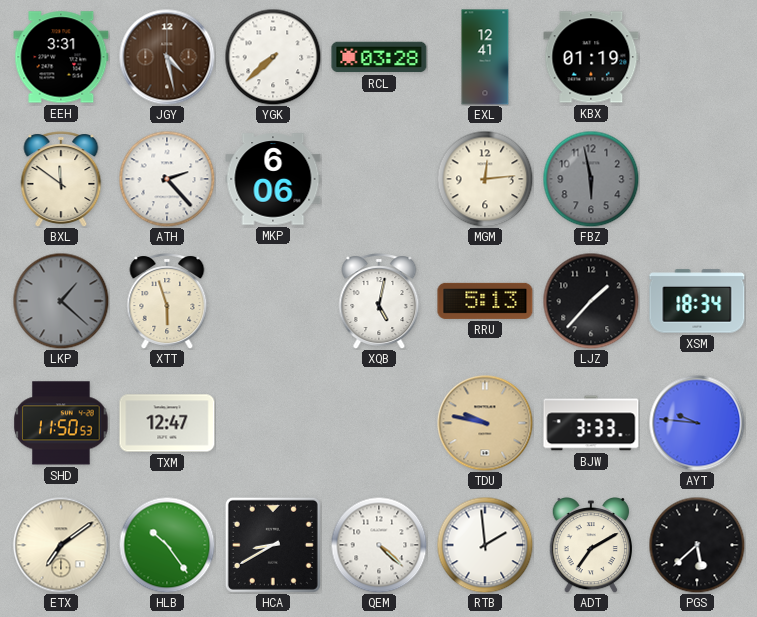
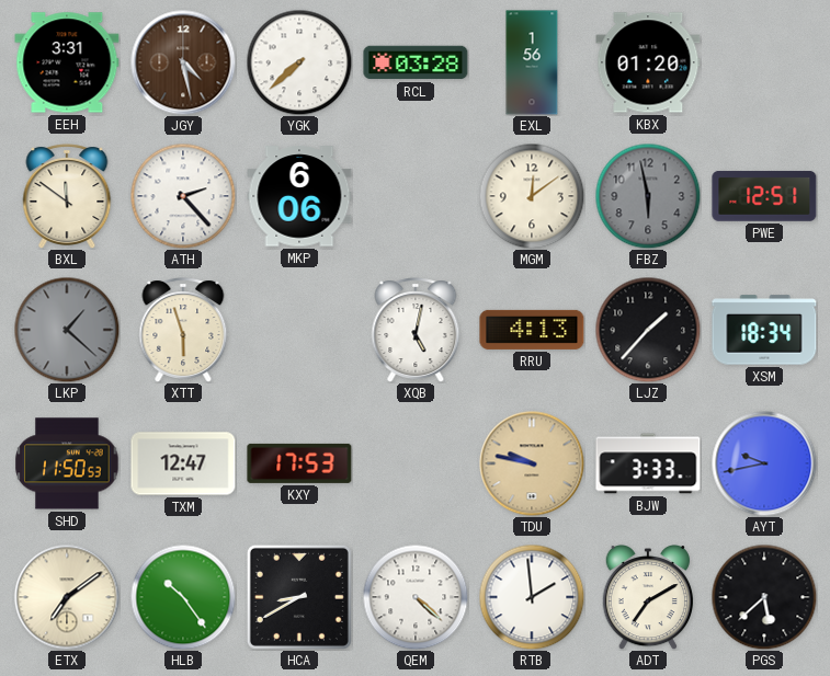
EXL: 12:41 -> 1:56
KBX: 01:19 -> 01:20
MGM: 12:14 -> 12:09
PWE: none -> 12:51
RRU: 5:13 -> 4:13
KXY: none -> 17:53
AYT: 9:46 -> 9:43
